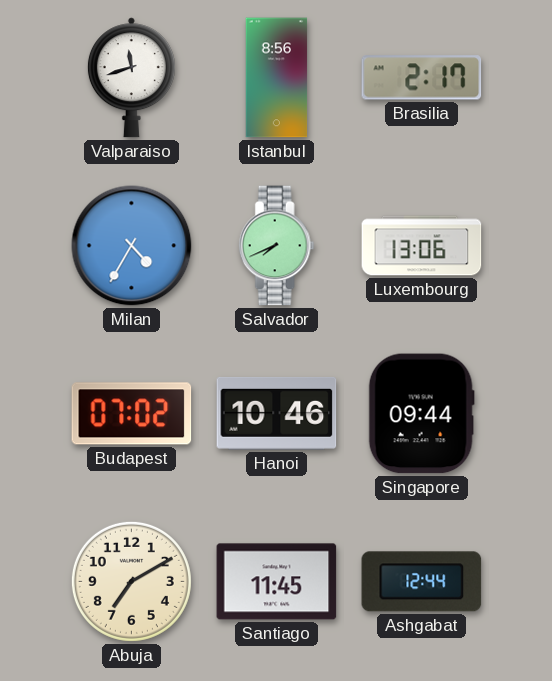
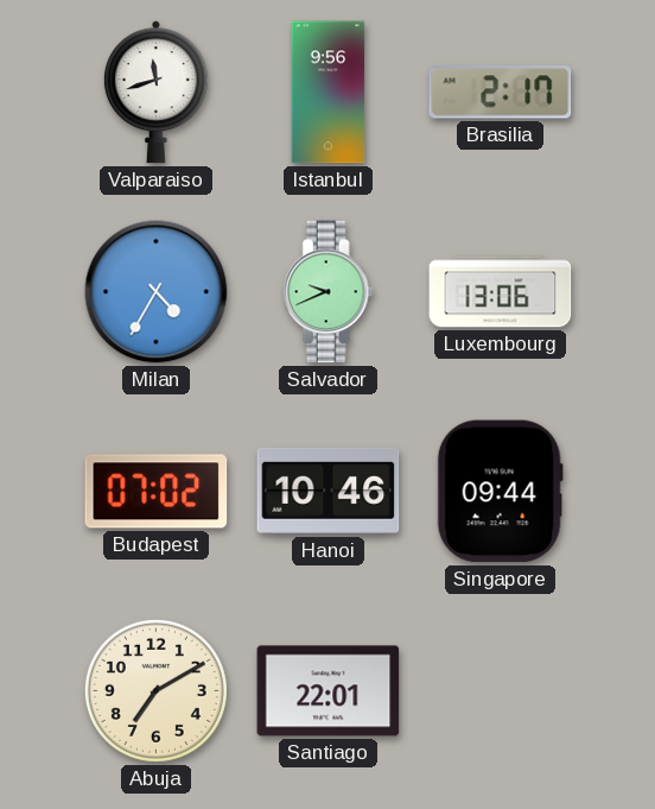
Istanbul: 8:56 -> 9:56
Salvador: 7:41 -> 9:41
Santiago: 11:45 -> 22:01
Ashgabat: 12:44 -> none
